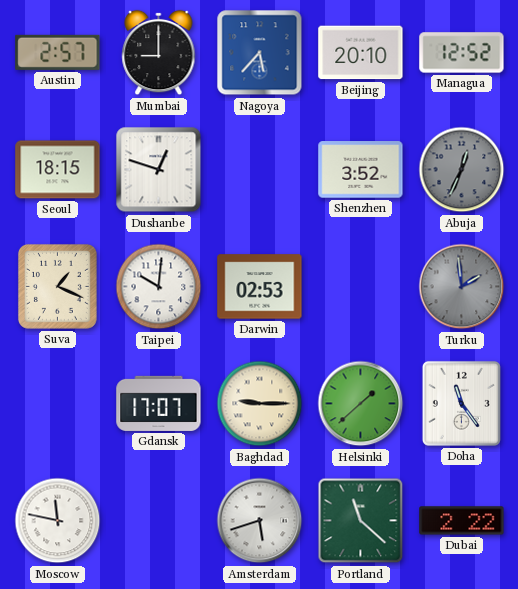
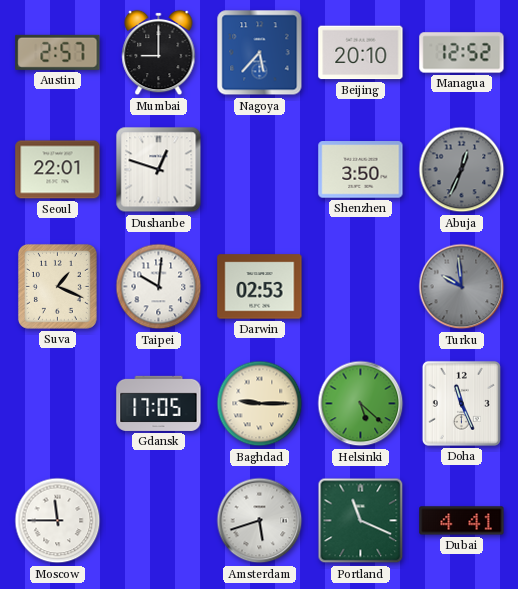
Seoul: 18:15 -> 22:01
Shenzhen: 3:52 -> 3:50
Turku: 1:59 -> 9:59
Gdansk: 17:07 -> 17:05
Helsinki: 1:38 -> 5:22
Doha: 11:24 -> 11:26
Moscow: 11:47 -> 11:45
Portland: 11:22 -> 11:19
Dubai: 2:22 -> 4:41
